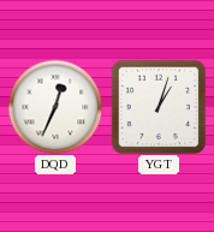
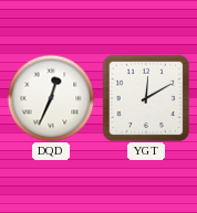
YGT: 1:03 -> 12:10
